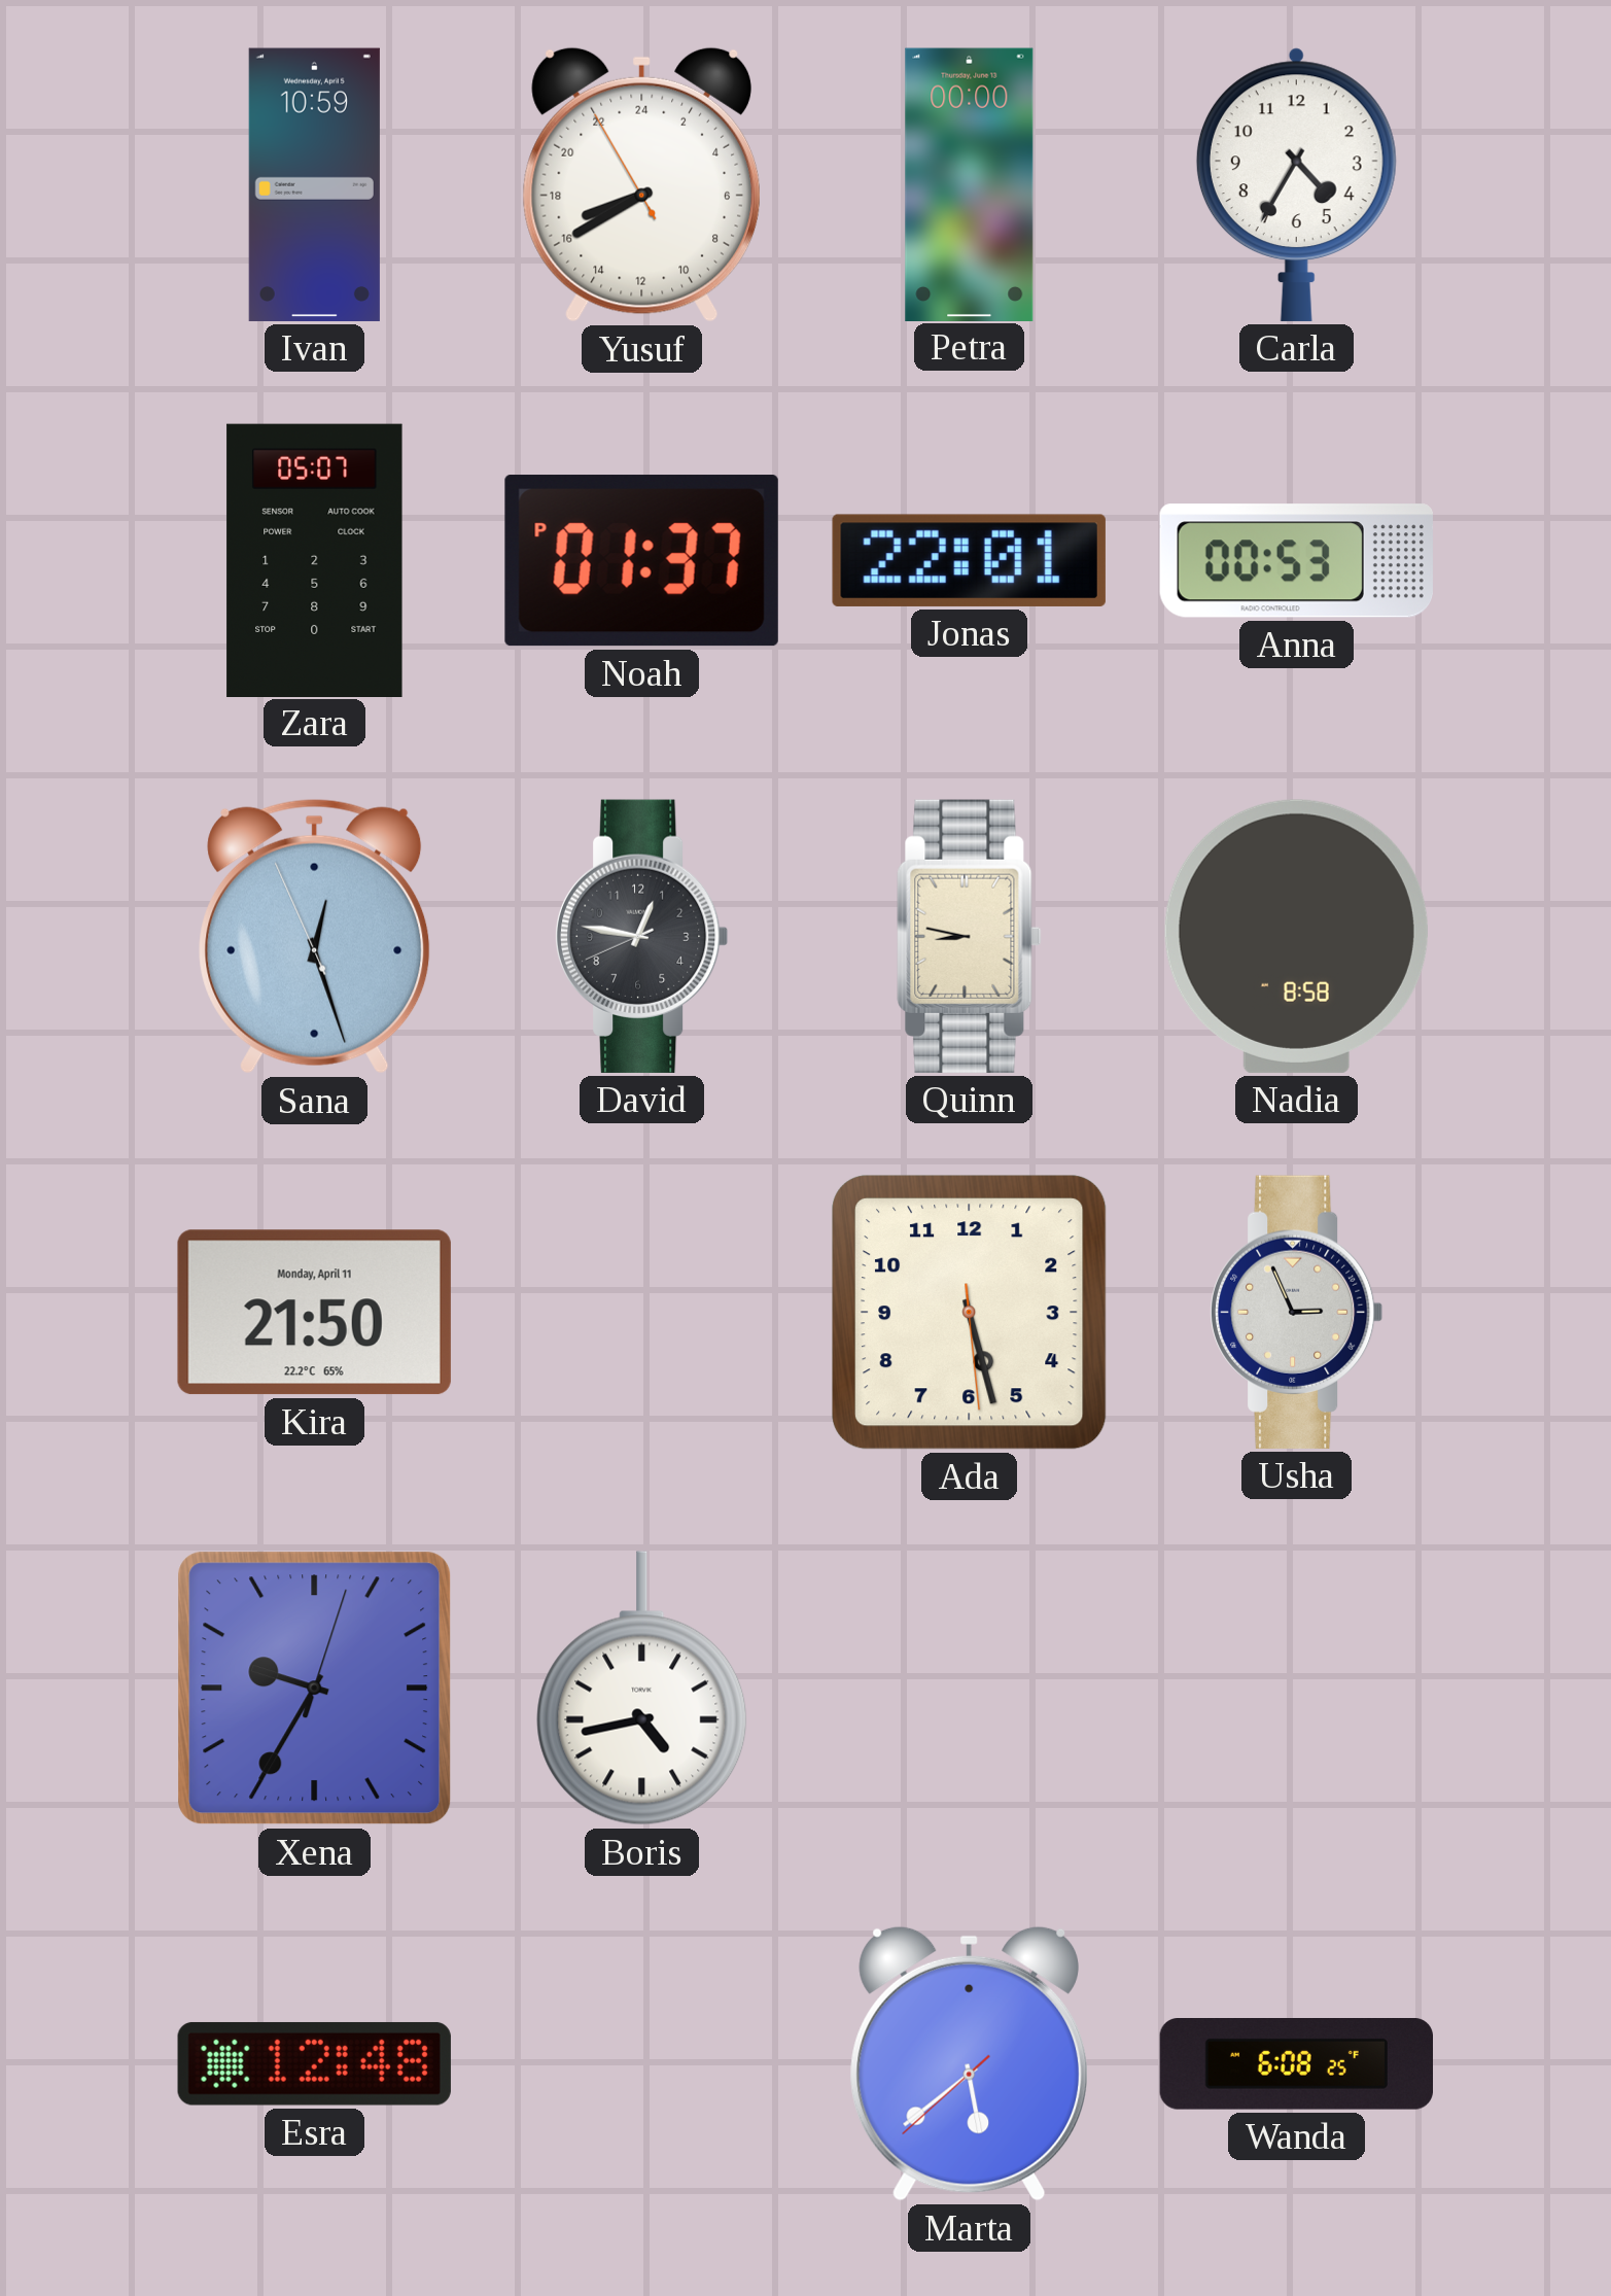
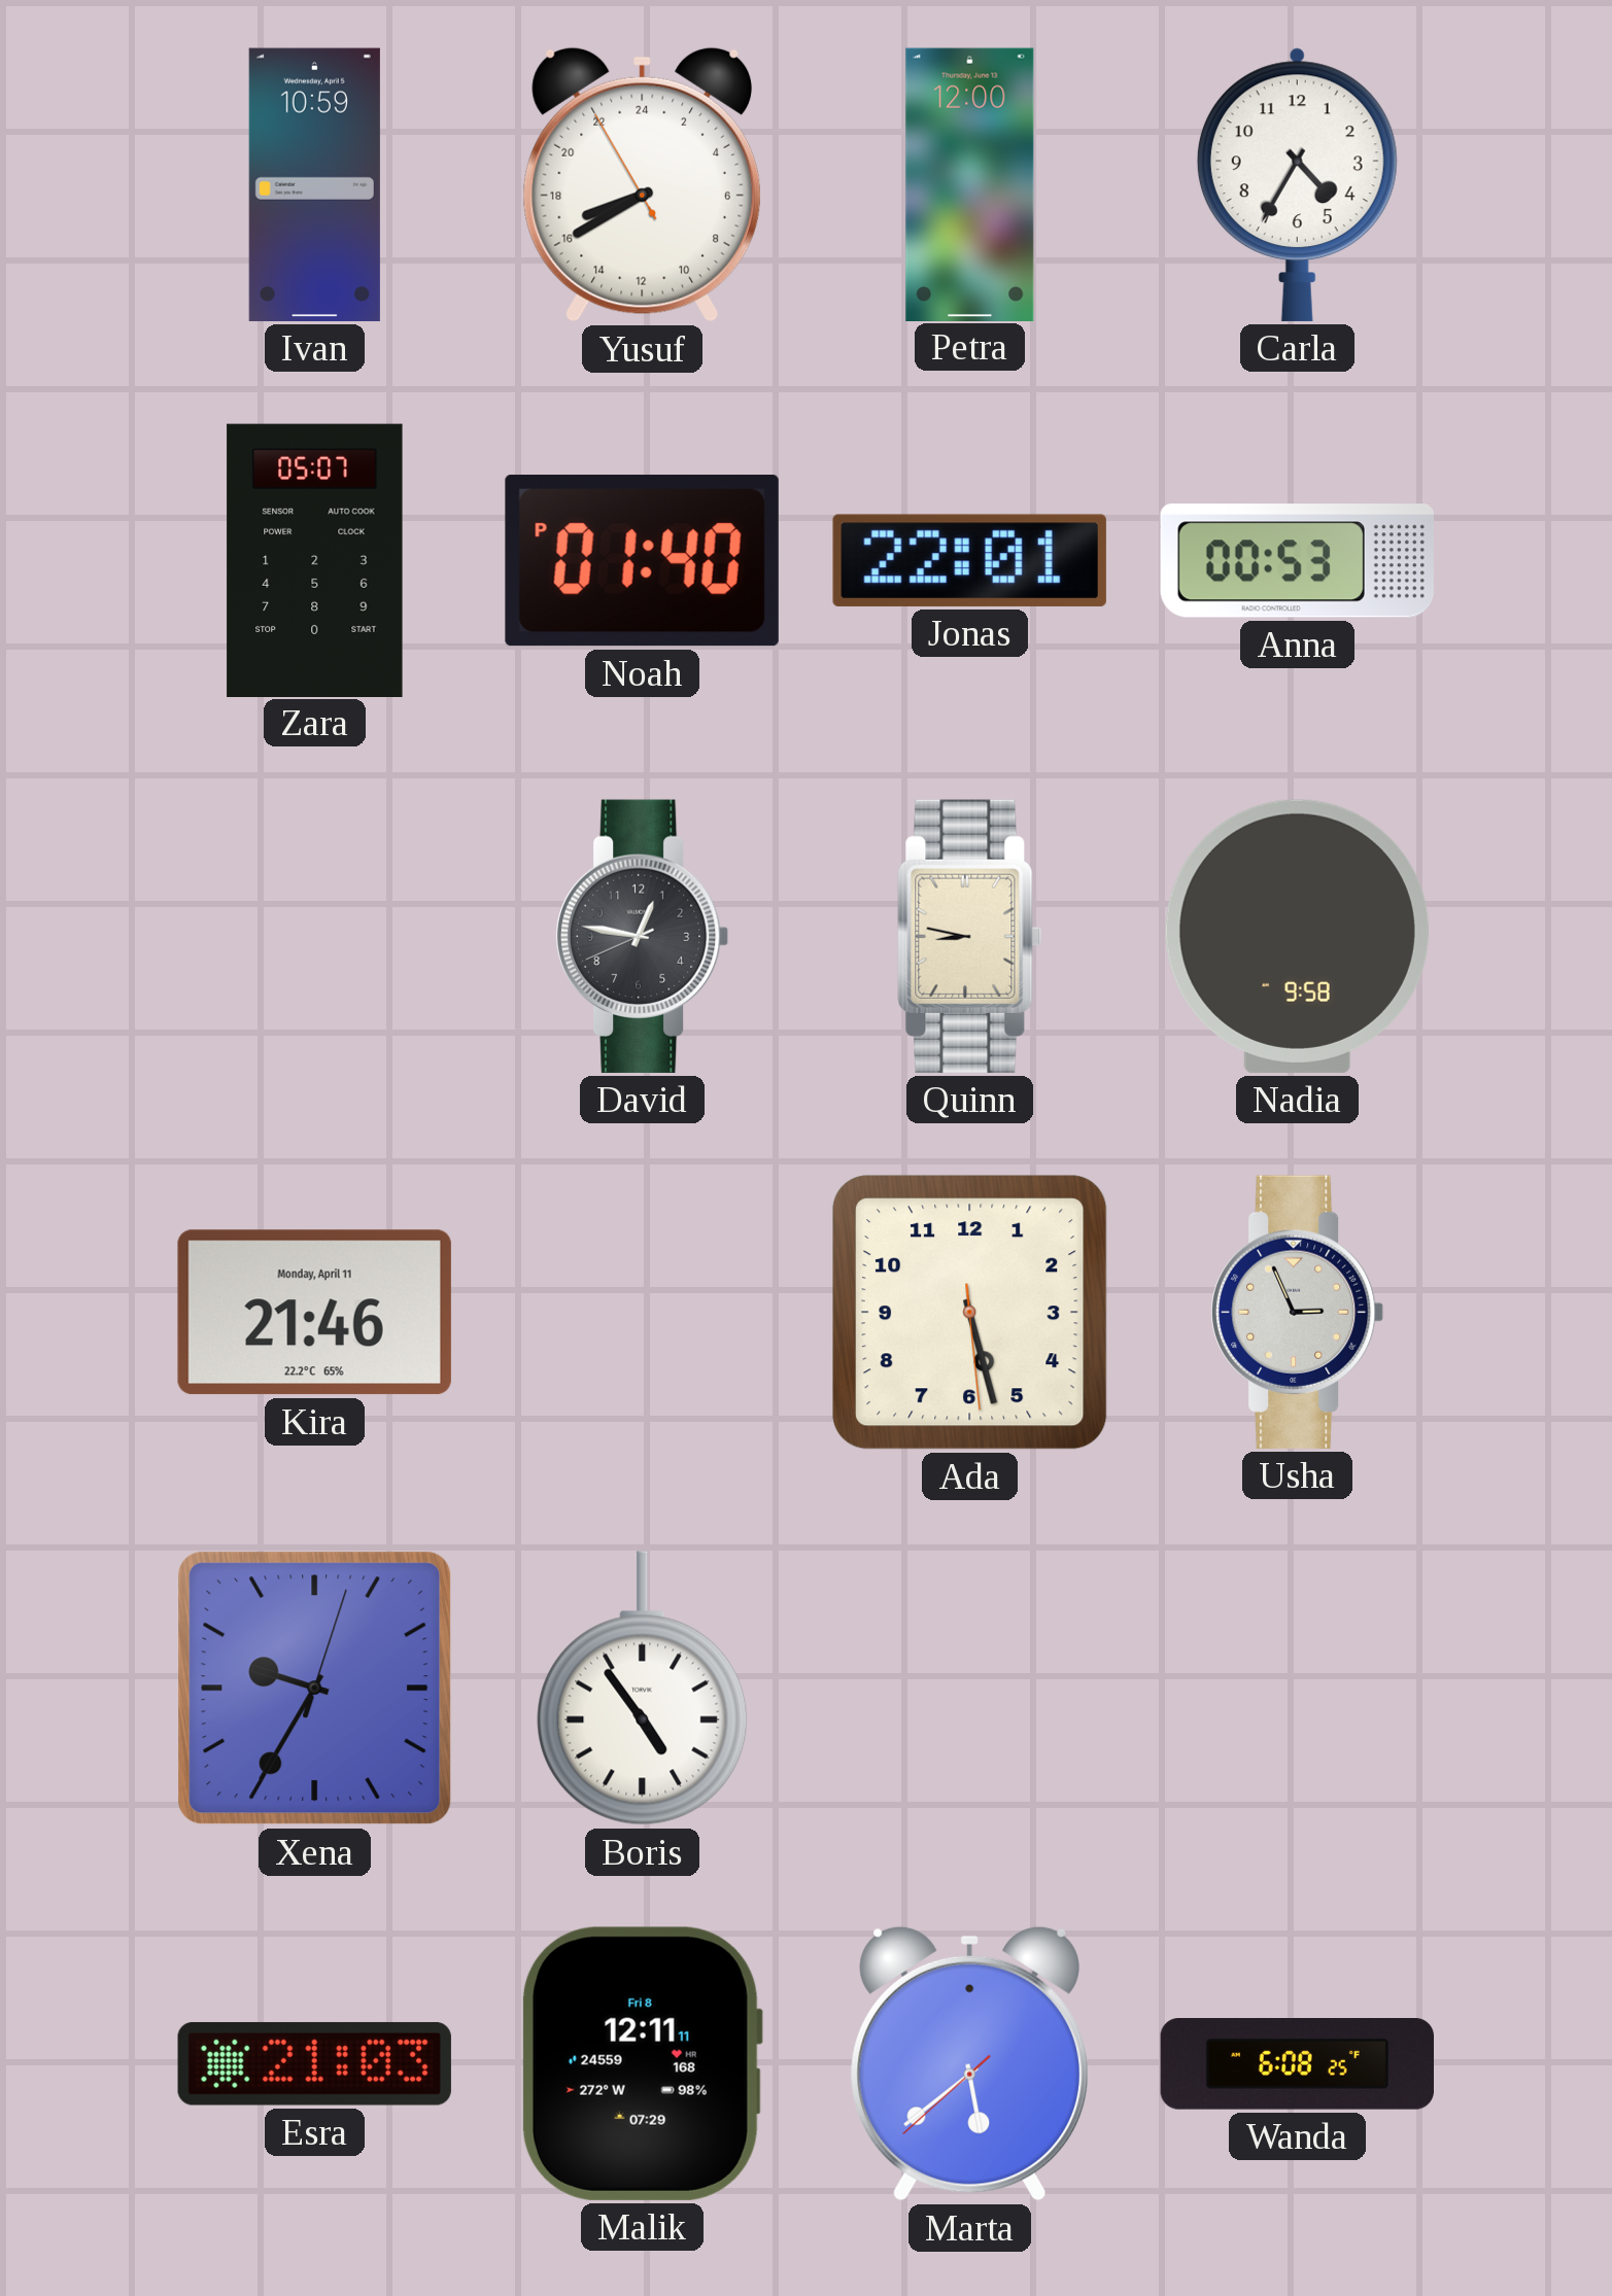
Petra: 00:00 -> 12:00
Noah: 01:37 -> 01:40
Sana: 12:26 -> none
Nadia: 8:58 -> 9:58
Kira: 21:50 -> 21:46
Boris: 4:43 -> 4:54
Esra: 12:48 -> 21:03
Malik: none -> 12:11
